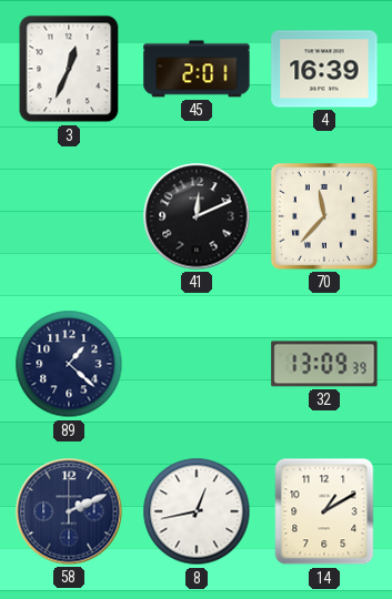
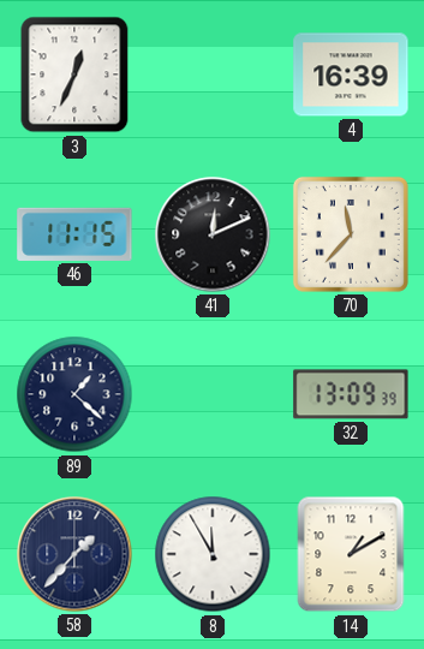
45: 2:01 -> none
46: none -> 11:15
58: 2:11 -> 1:37
8: 12:43 -> 11:55
